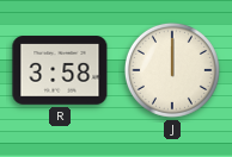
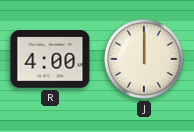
R: 3:58 -> 4:00
